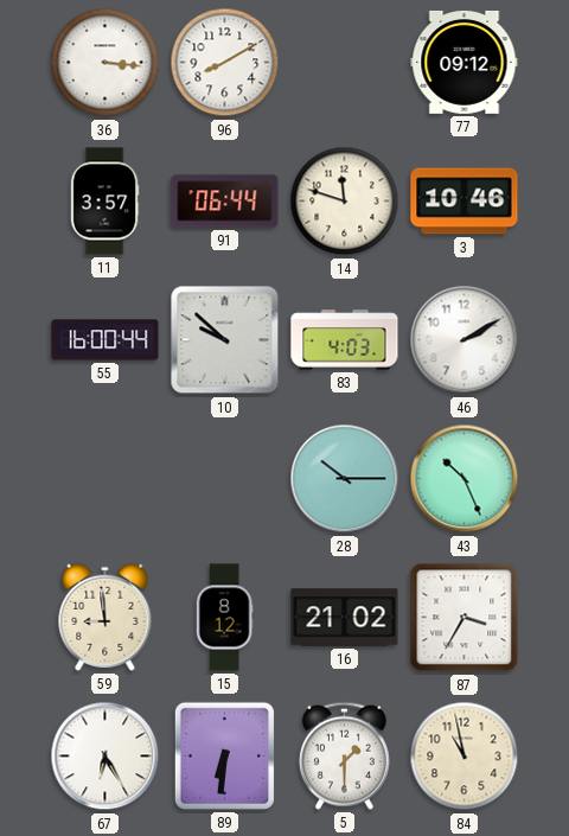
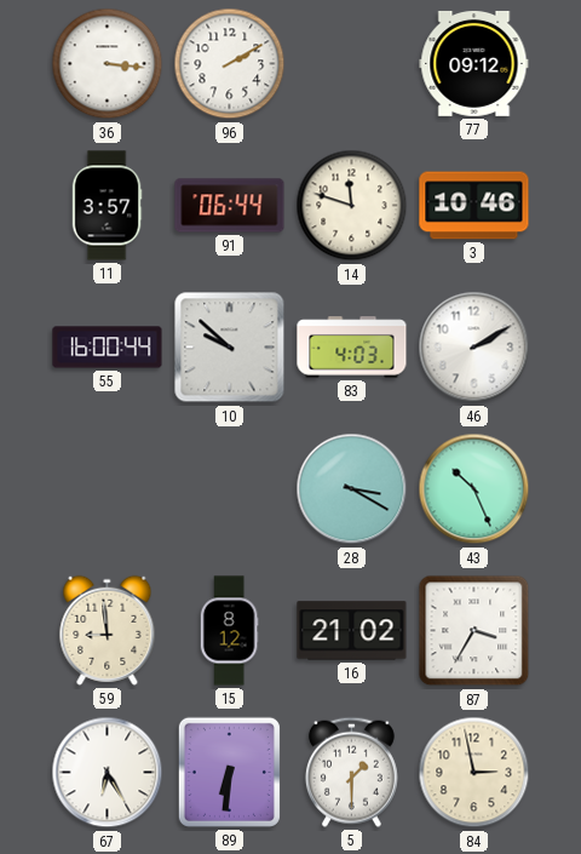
96: 8:10 -> 2:10
28: 10:15 -> 3:20
84: 10:58 -> 2:58
